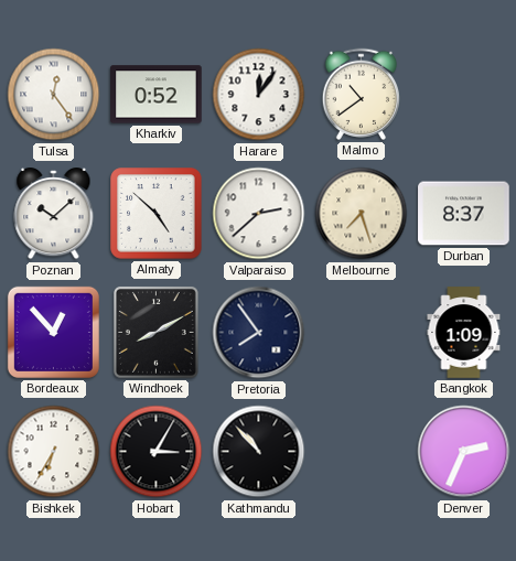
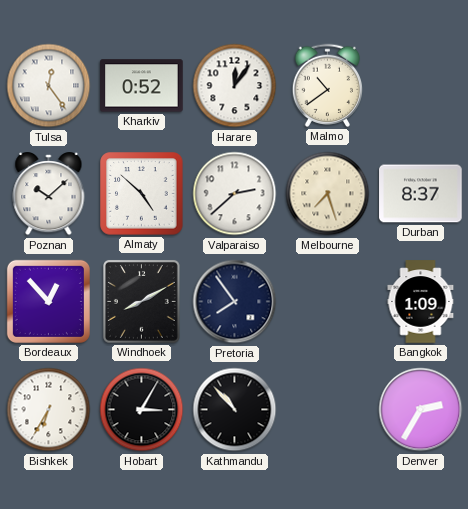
Denver: 2:34 -> 2:35
